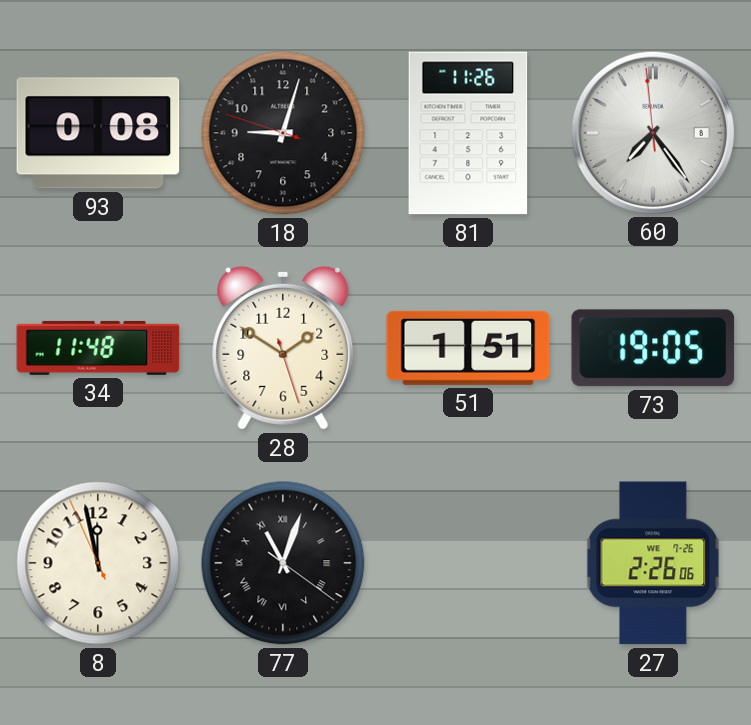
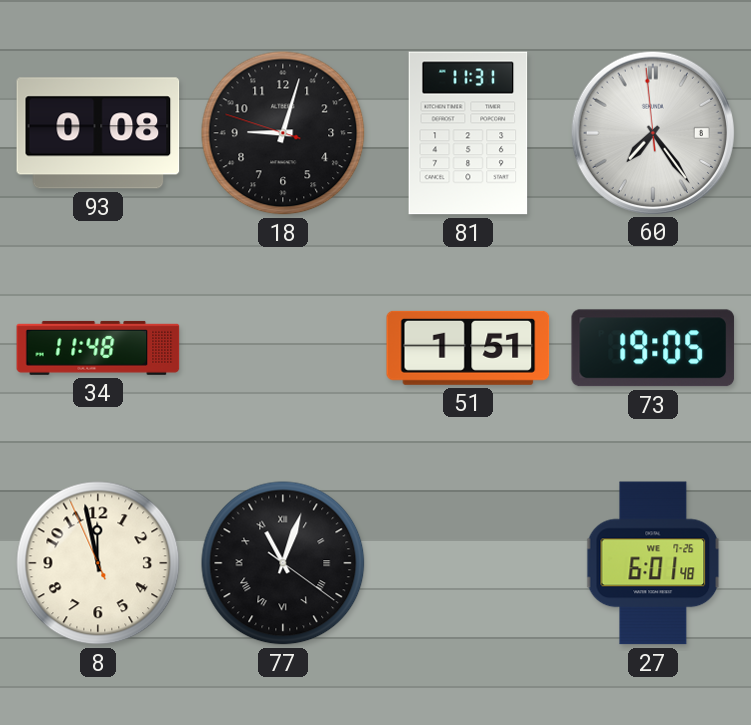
81: 11:26 -> 11:31
28: 1:50 -> none
27: 2:26 -> 6:01
